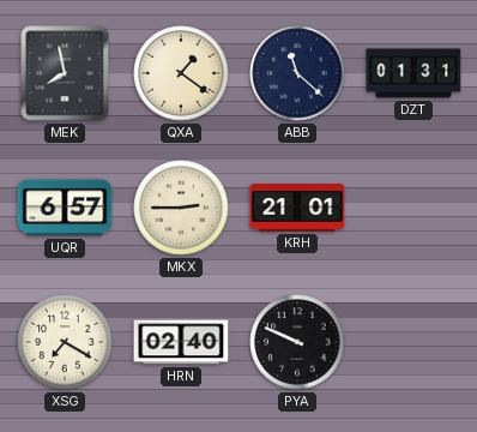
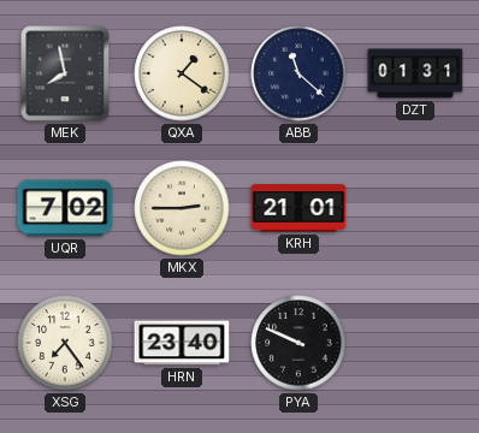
UQR: 6:57 -> 7:02
XSG: 7:20 -> 7:24
HRN: 02:40 -> 23:40
